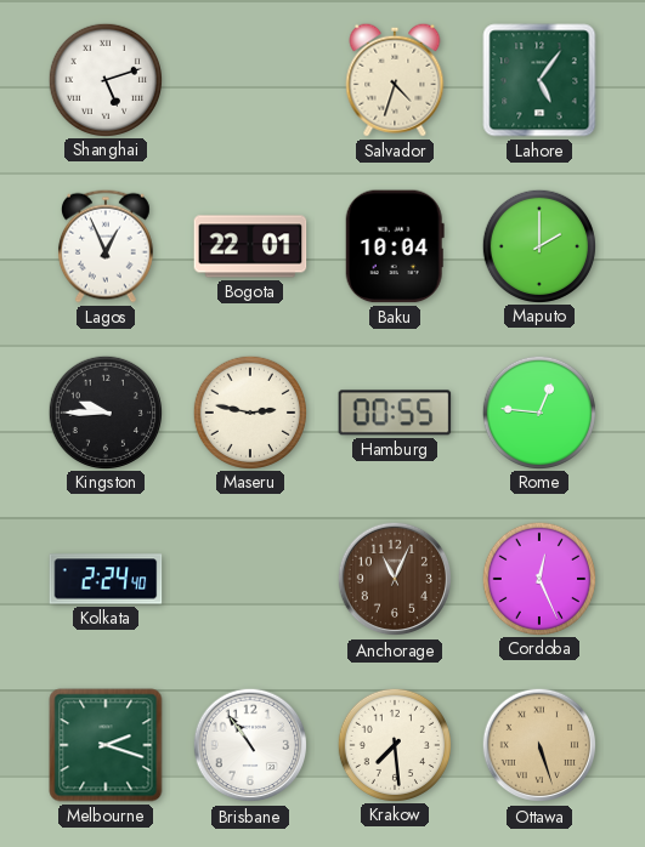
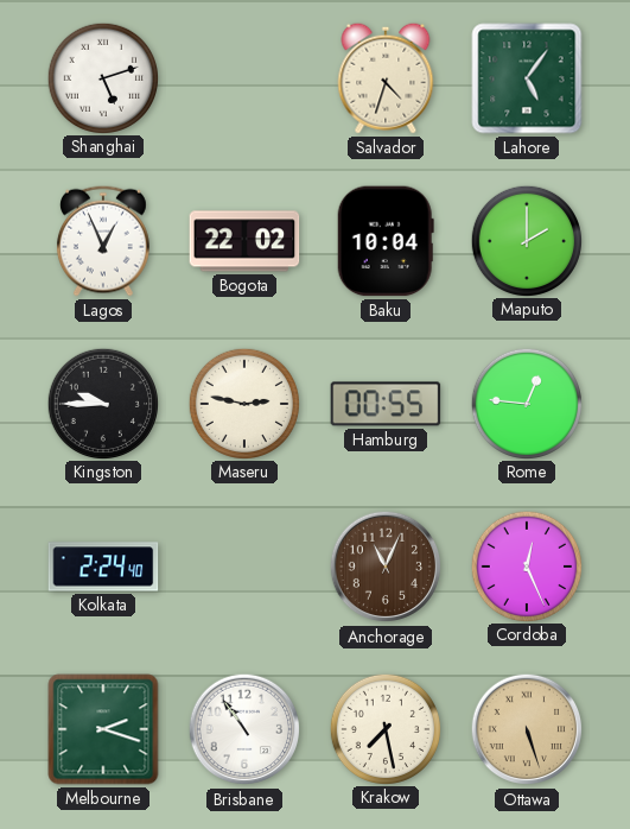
Bogota: 22:01 -> 22:02
Krakow: 7:29 -> 7:28
